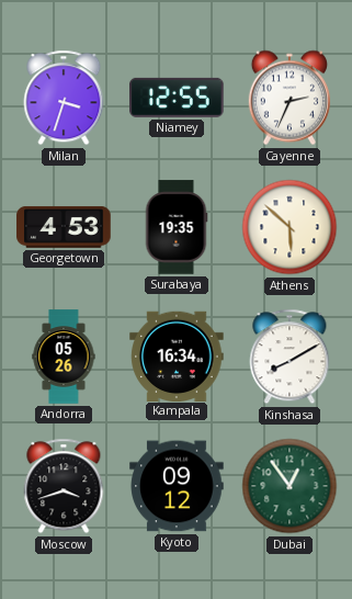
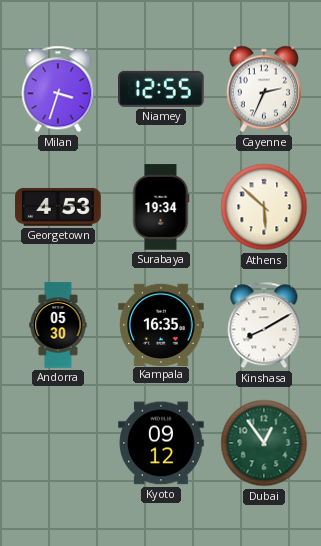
Surabaya: 19:35 -> 19:34
Andorra: 05:26 -> 05:30
Kampala: 16:34 -> 16:35
Moscow: 3:42 -> none
